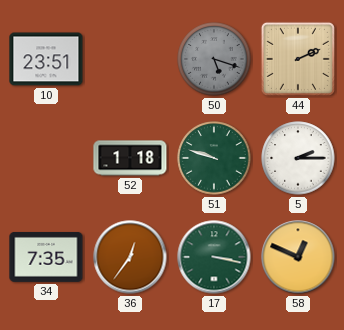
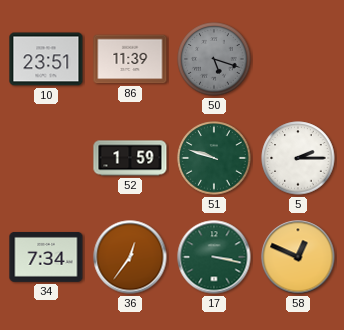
86: none -> 11:39
44: 2:11 -> none
52: 1:18 -> 1:59
34: 7:35 -> 7:34
